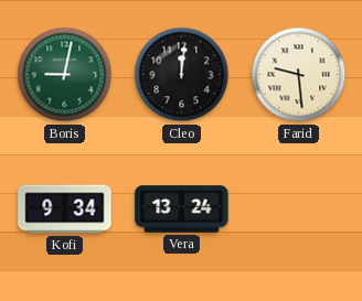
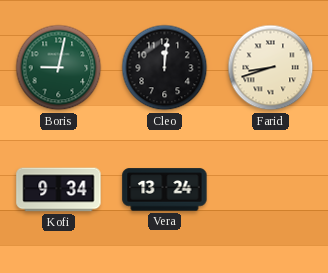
Farid: 9:29 -> 8:42
